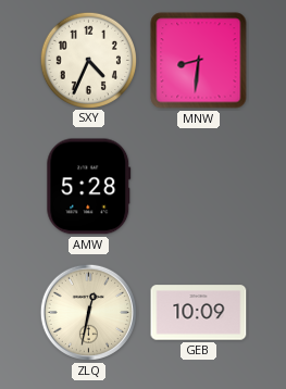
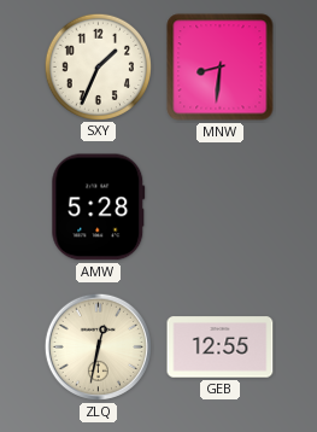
SXY: 4:34 -> 1:34
GEB: 10:09 -> 12:55
